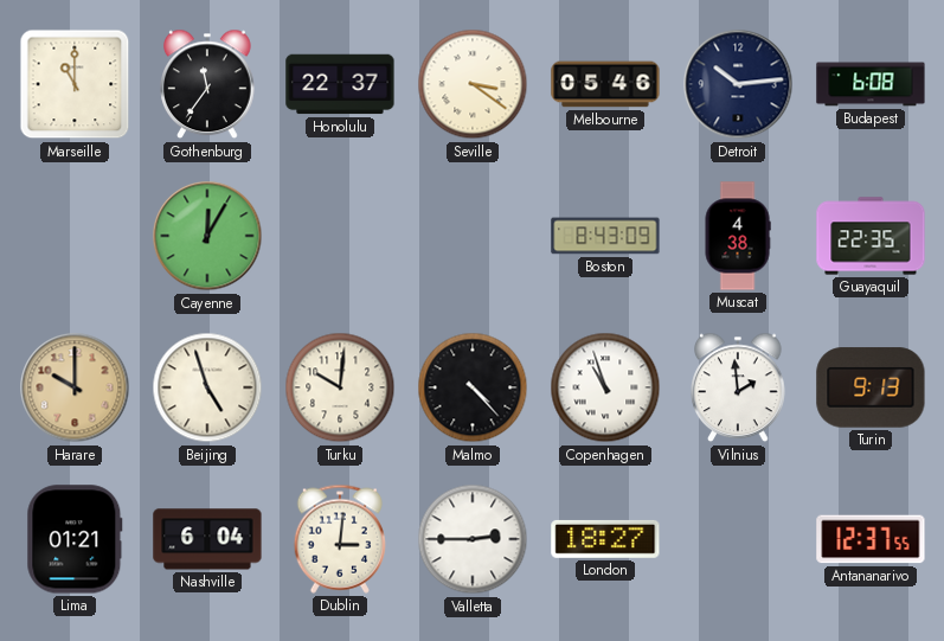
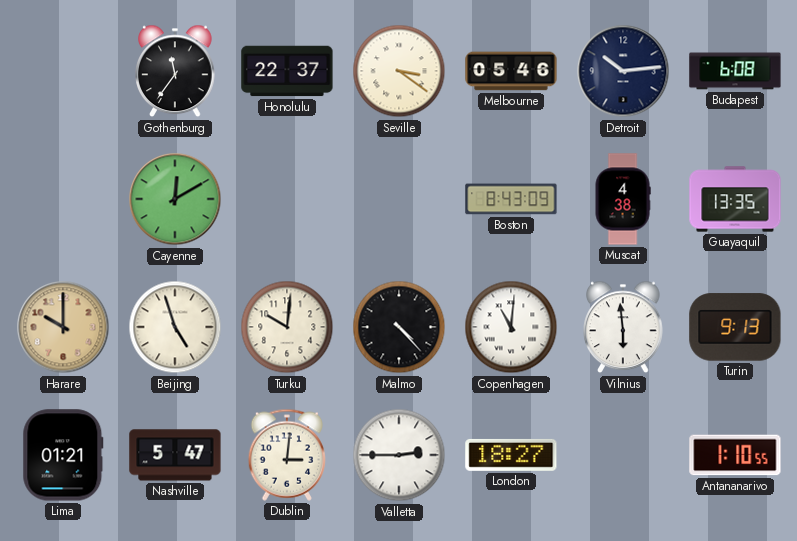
Marseille: 11:00 -> none
Cayenne: 12:05 -> 12:10
Guayaquil: 22:35 -> 13:35
Copenhagen: 10:57 -> 11:01
Vilnius: 1:59 -> 5:59
Nashville: 6:04 -> 5:47
Antananarivo: 12:37 -> 1:10
